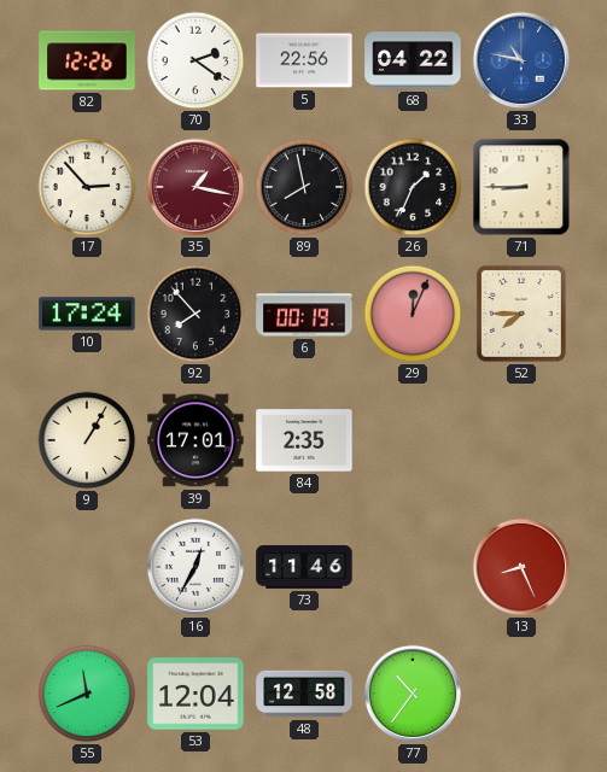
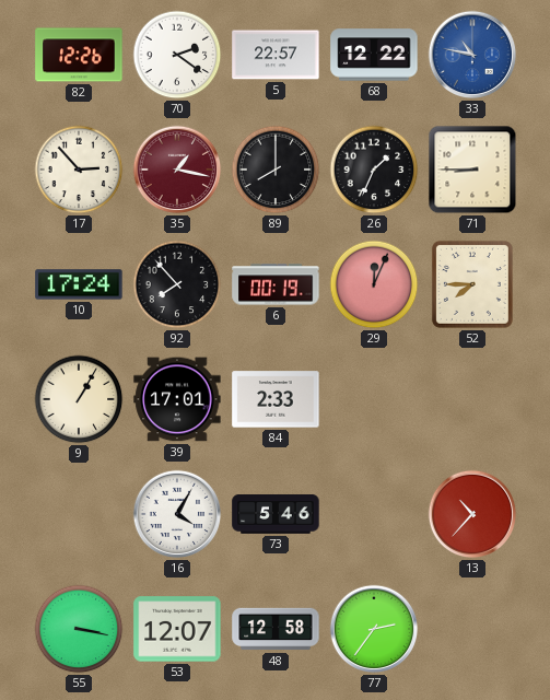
5: 22:56 -> 22:57
68: 04:22 -> 12:22
89: 7:58 -> 8:00
84: 2:35 -> 2:33
16: 12:35 -> 4:05
73: 11:46 -> 5:46
13: 8:26 -> 10:37
55: 11:41 -> 3:17
53: 12:04 -> 12:07
77: 10:36 -> 2:36
